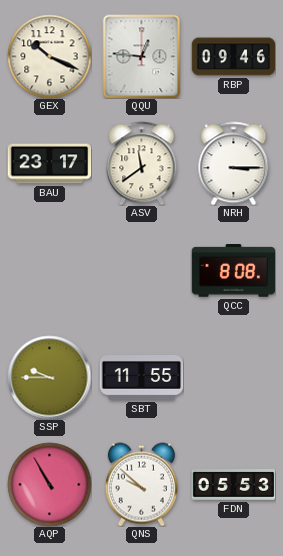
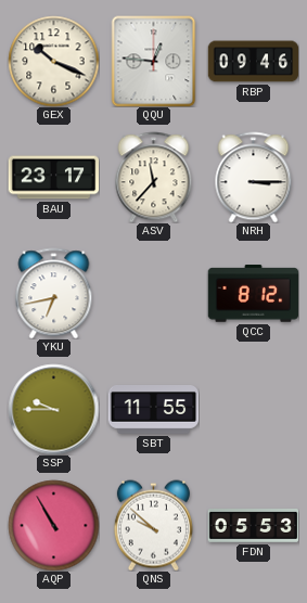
ASV: 11:39 -> 11:37
YKU: none -> 6:43
QCC: 8:08 -> 8:12
